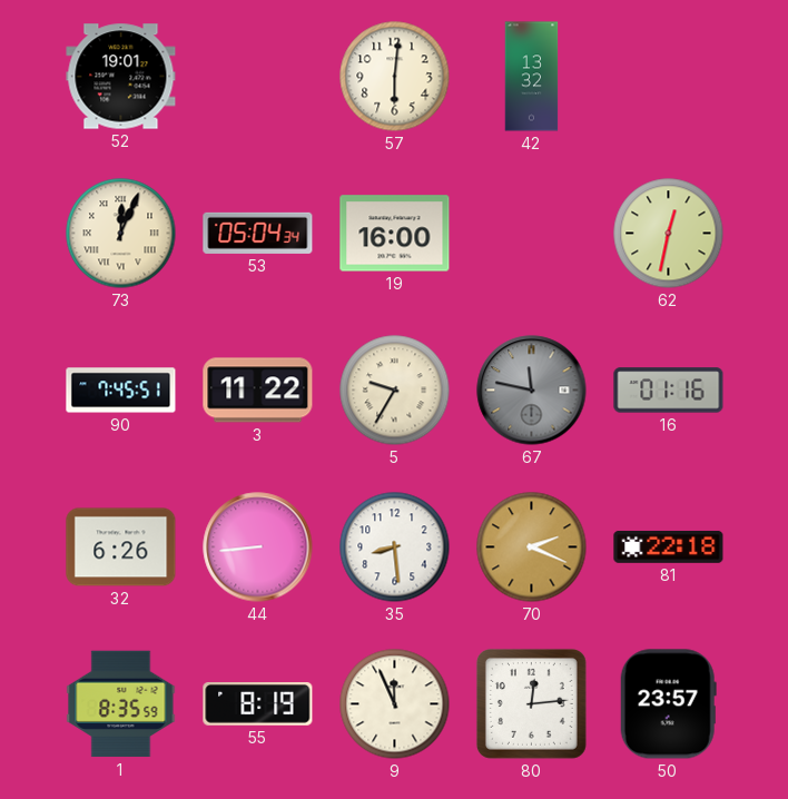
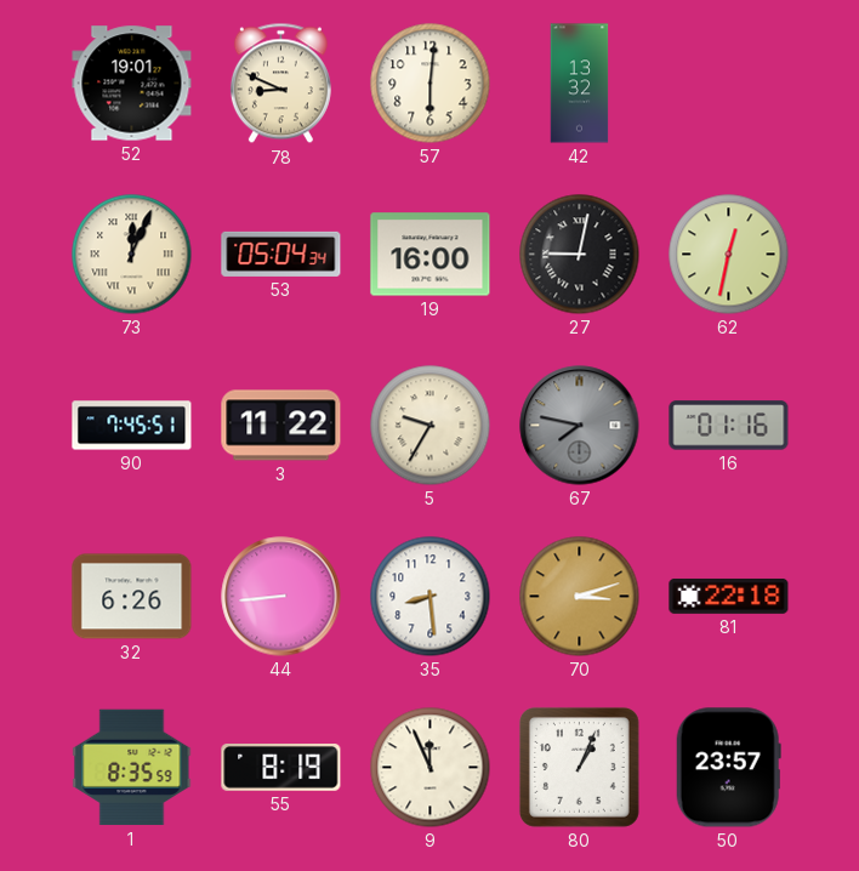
78: none -> 8:49
27: none -> 9:02
67: 11:47 -> 7:47
70: 2:19 -> 3:12
80: 12:14 -> 1:04
